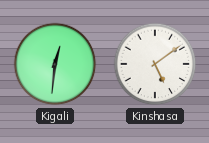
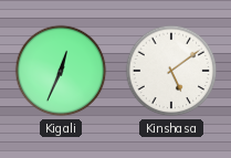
Kigali: 12:31 -> 12:34
